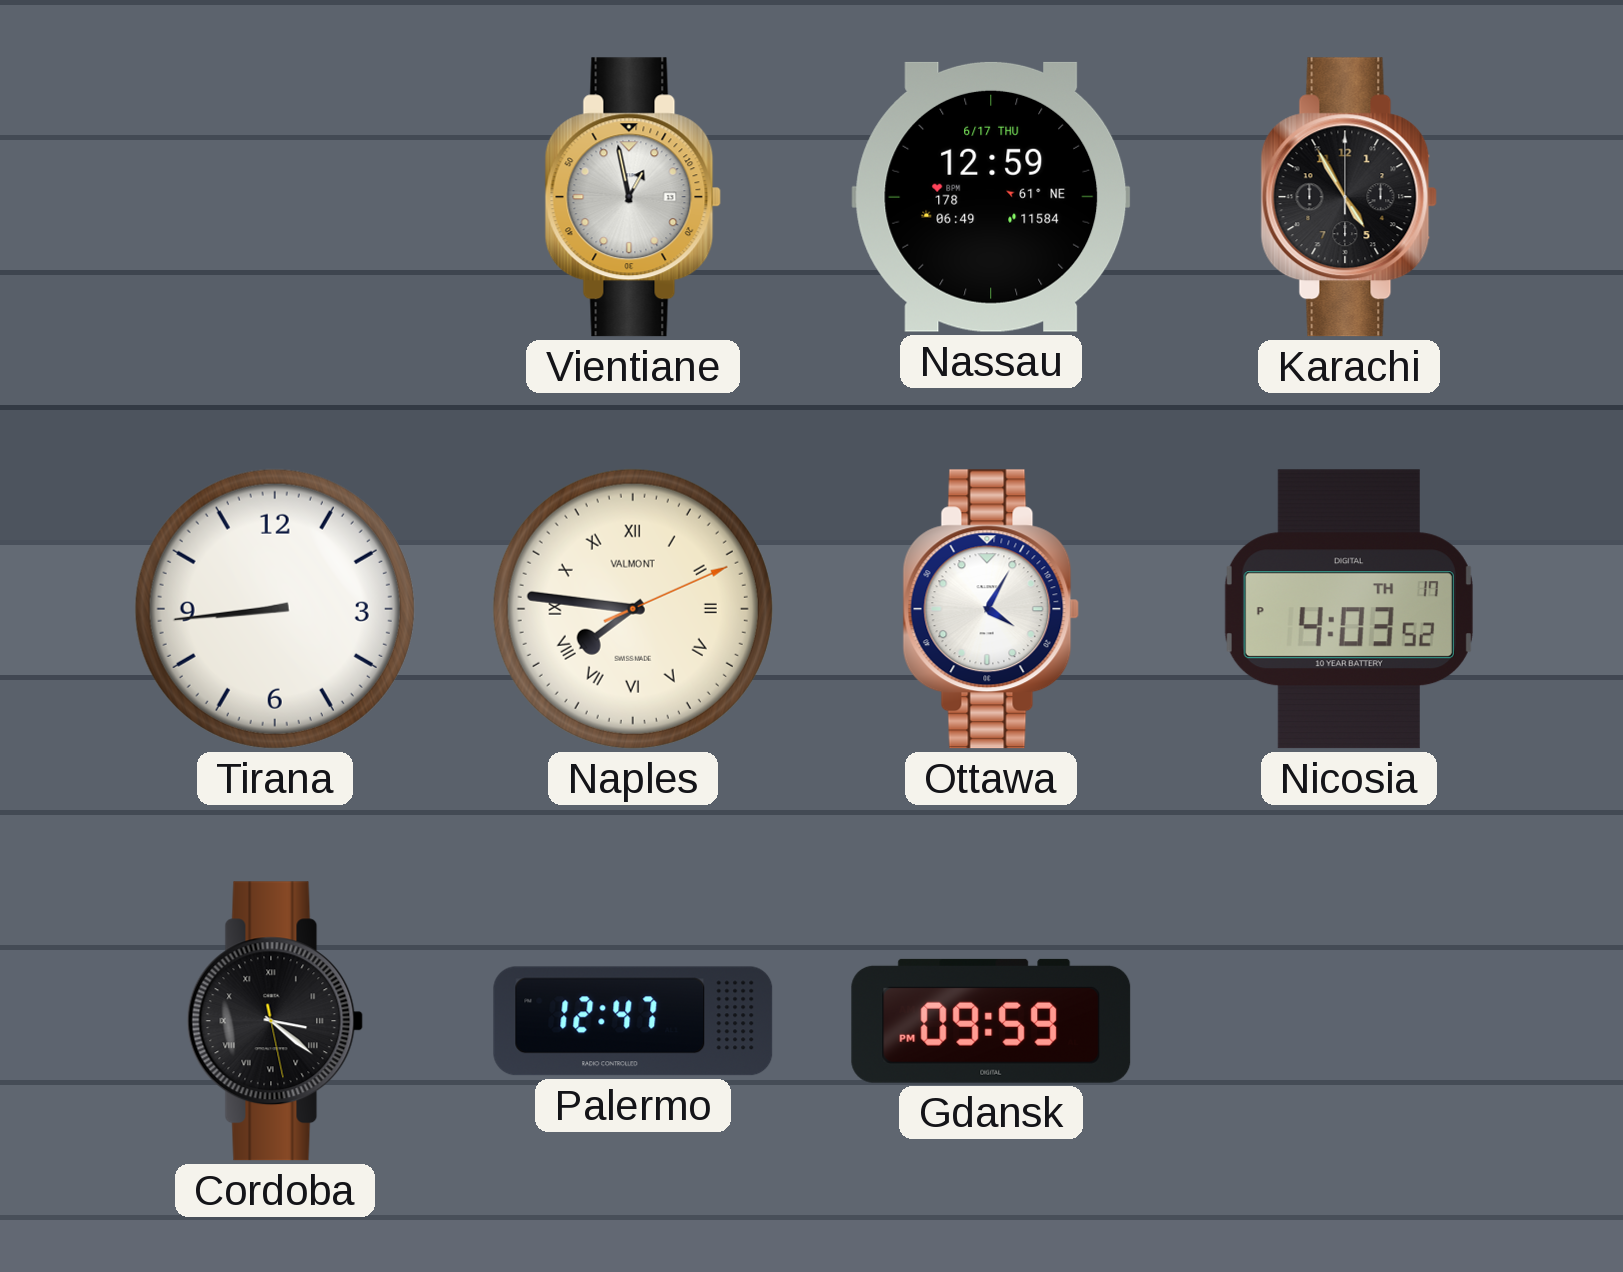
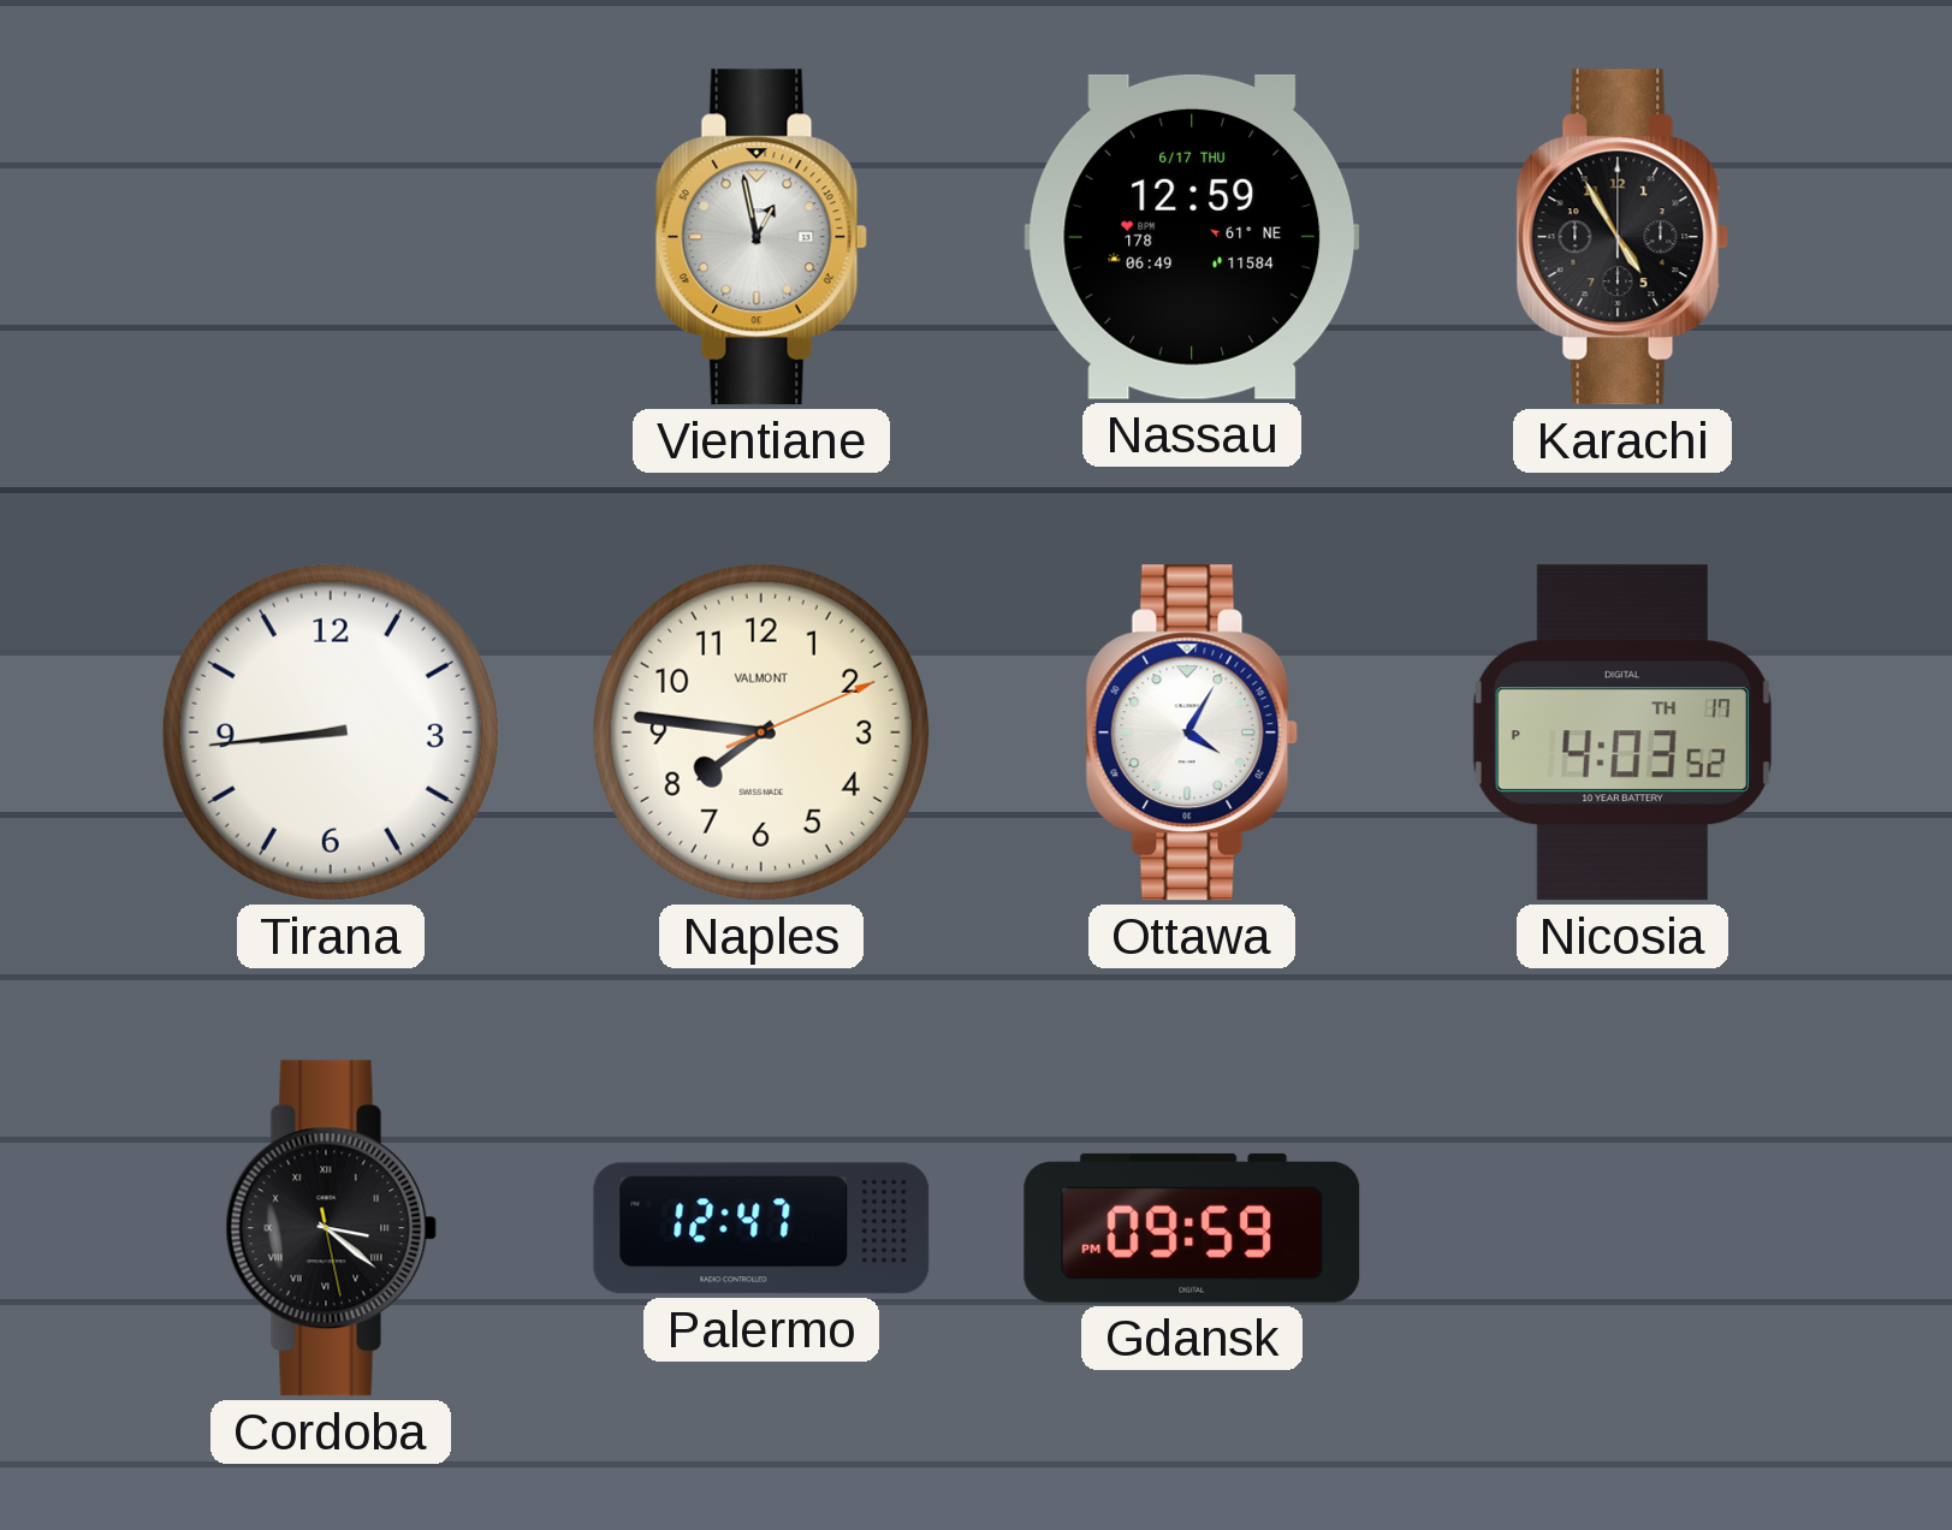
Naples numerals: Roman -> Arabic
